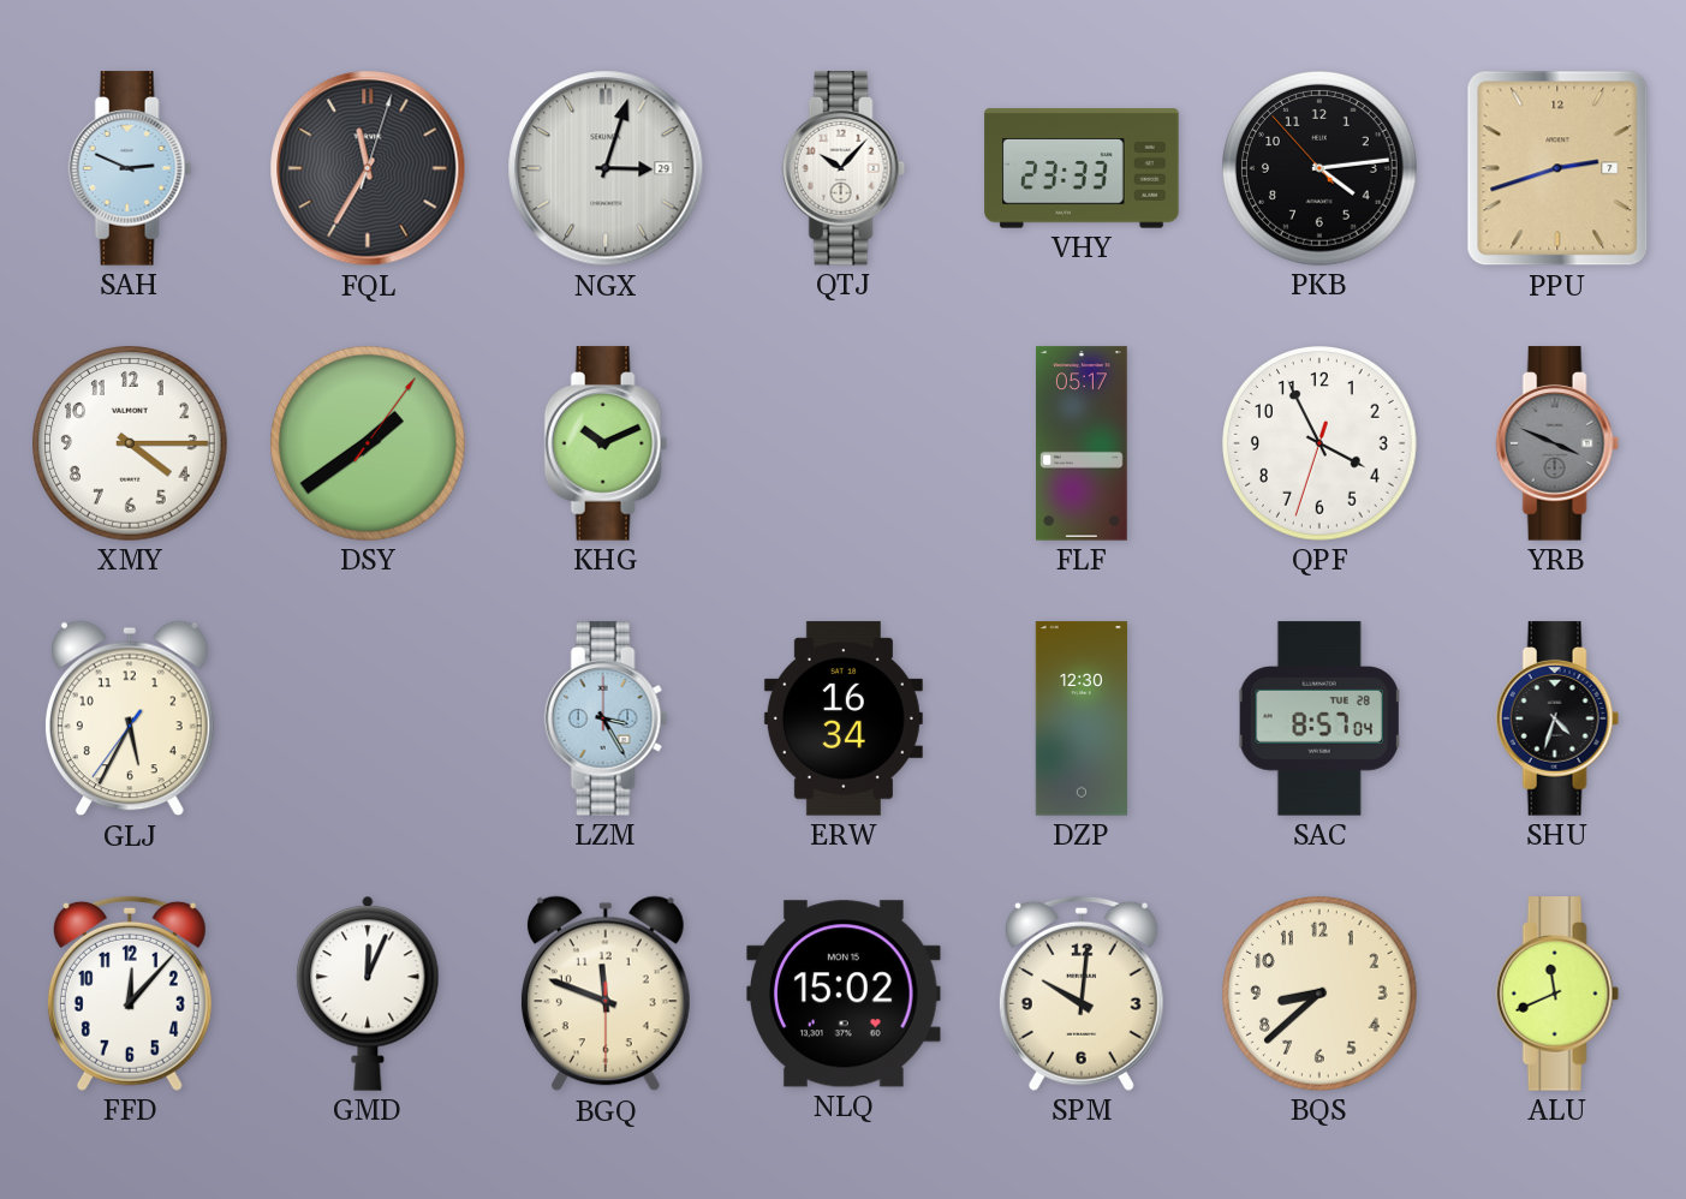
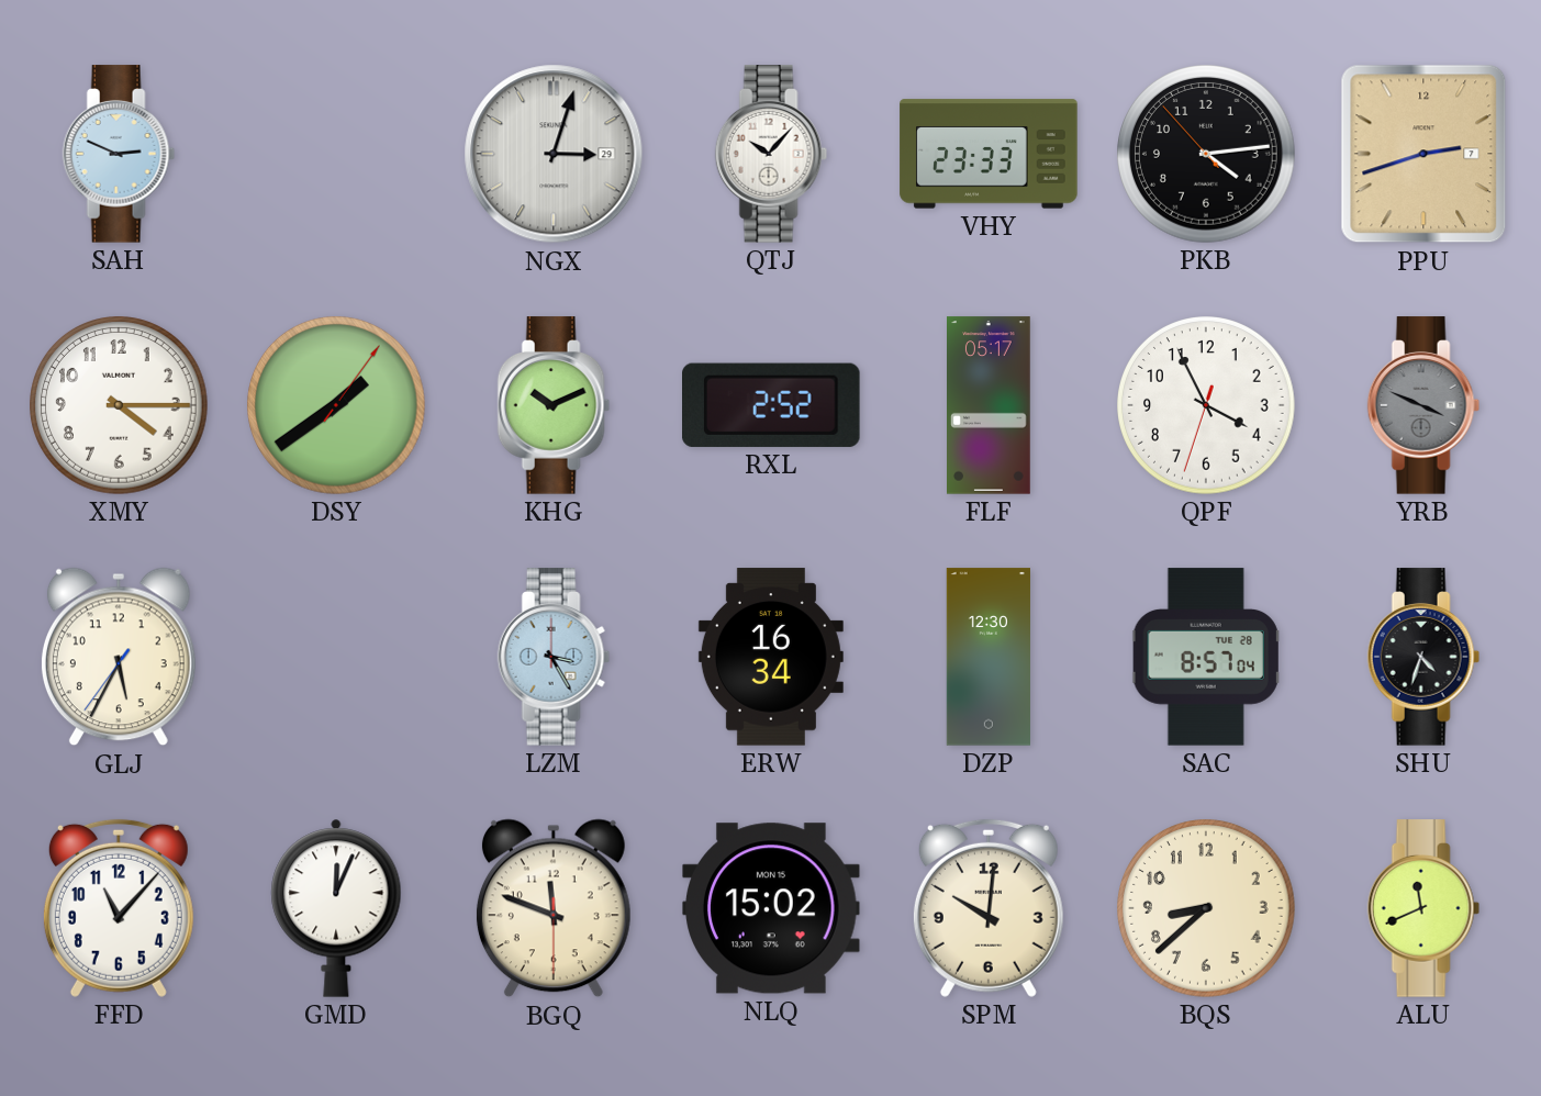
FQL: 11:35 -> none
RXL: none -> 2:52
FFD: 12:07 -> 11:07
